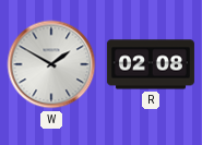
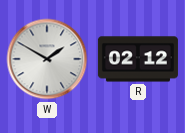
R: 02:08 -> 02:12
